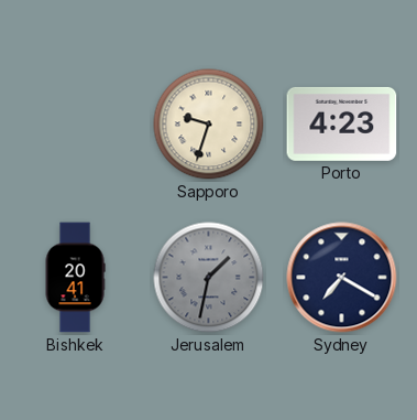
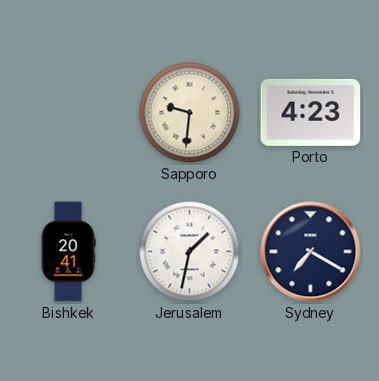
Sapporo: 9:33 -> 9:31
Jerusalem dial: grey -> white
